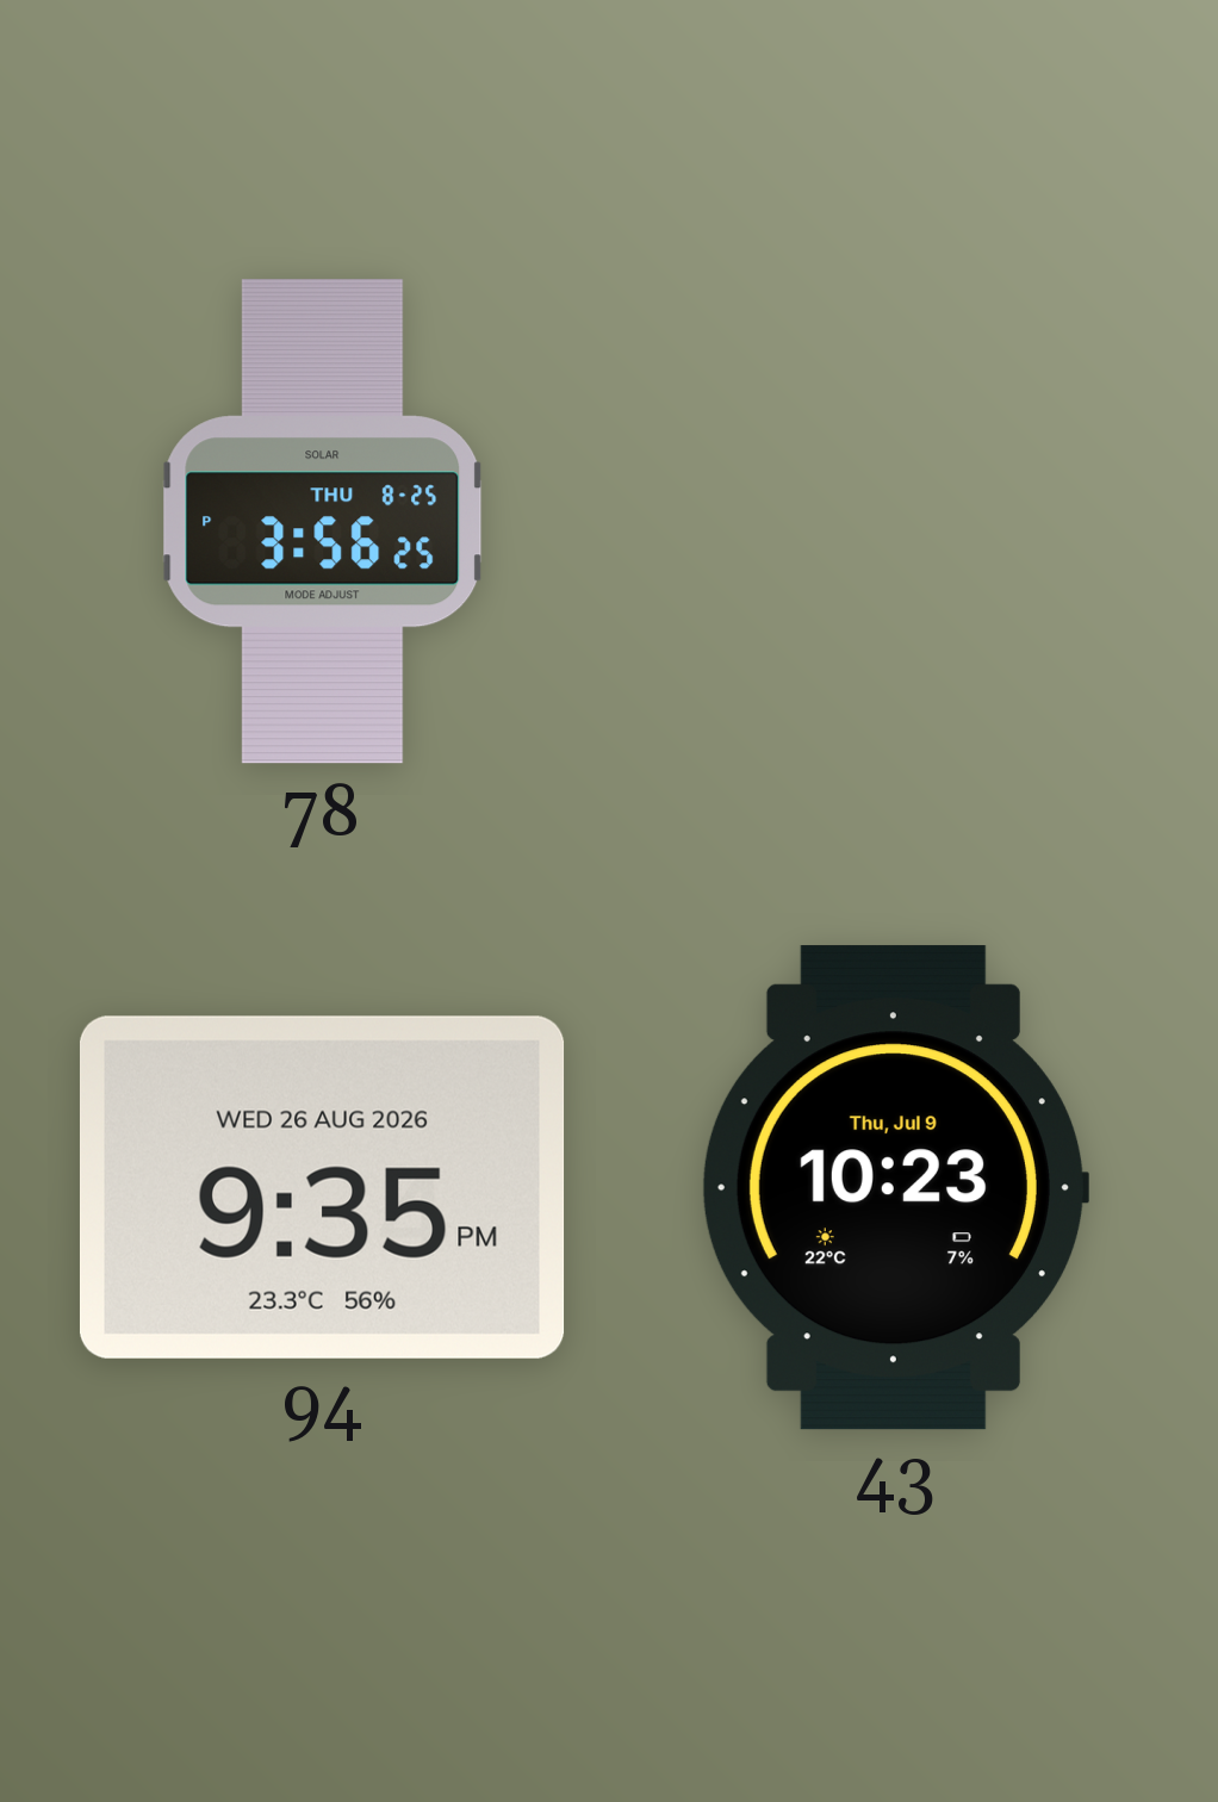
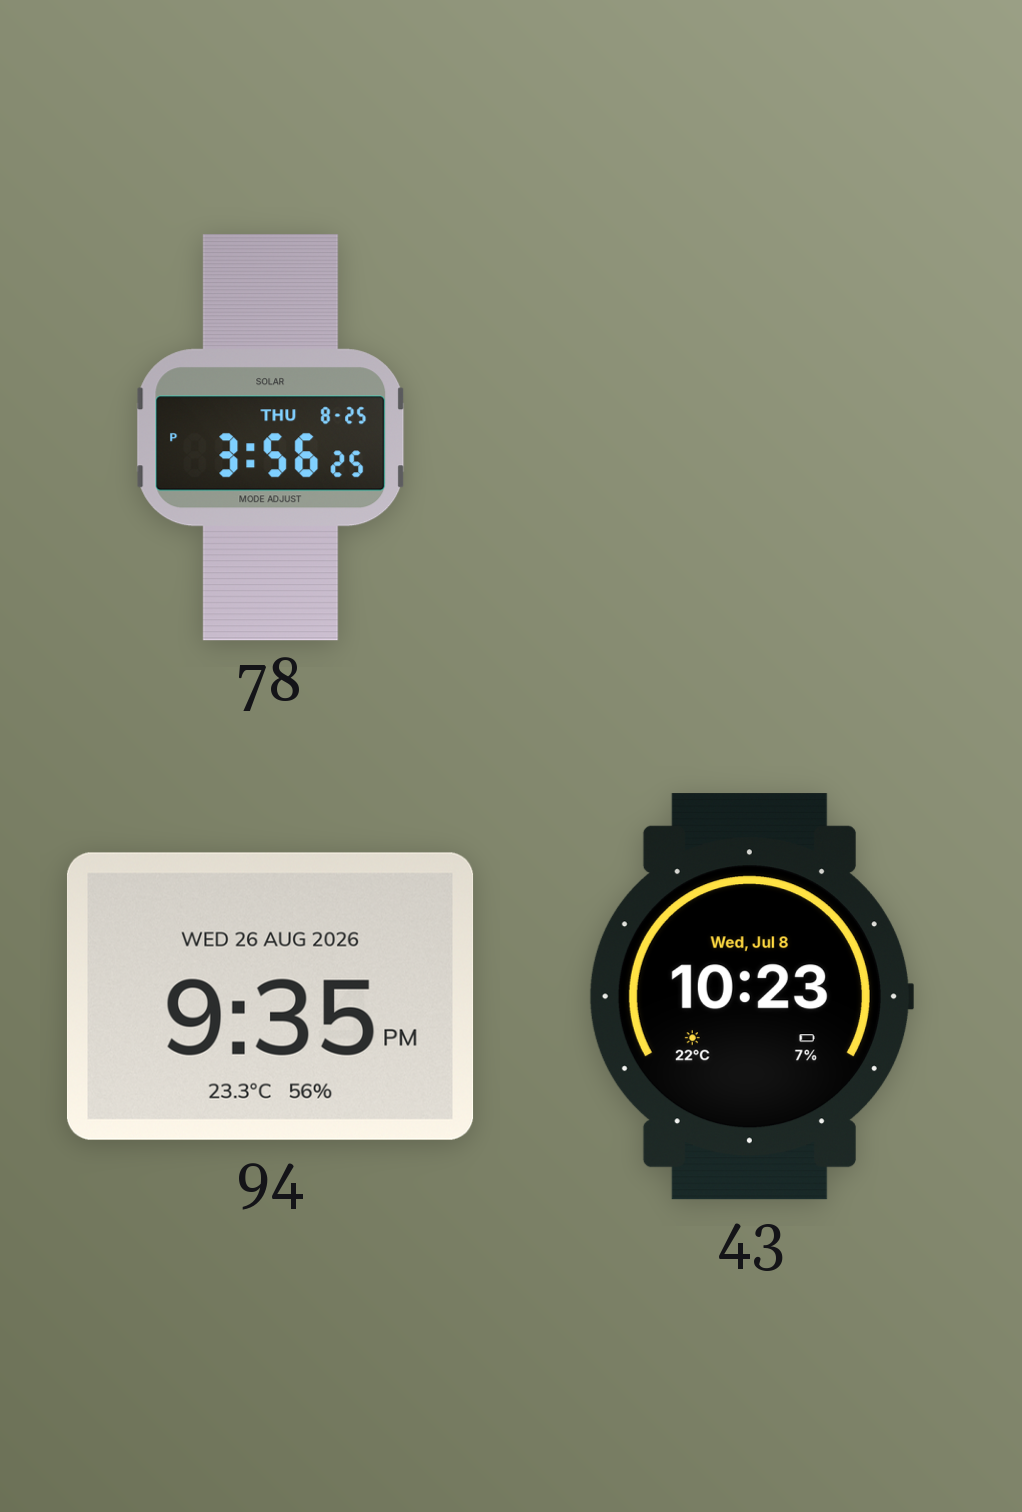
43 date: Thu, Jul 9 -> Wed, Jul 8
